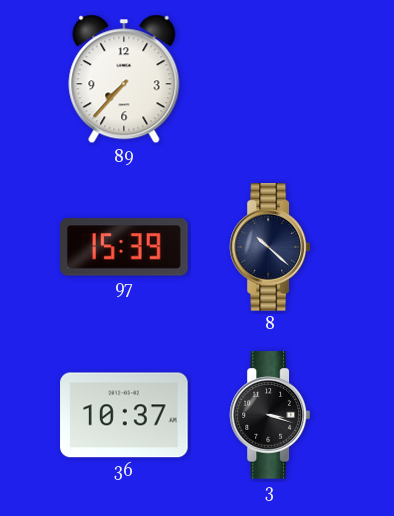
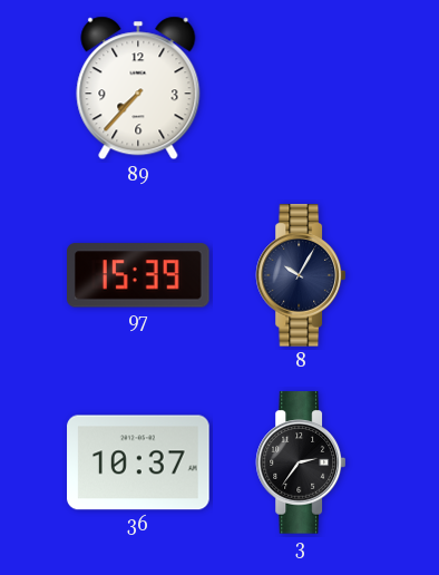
8: 10:22 -> 10:05
3: 3:18 -> 2:36
